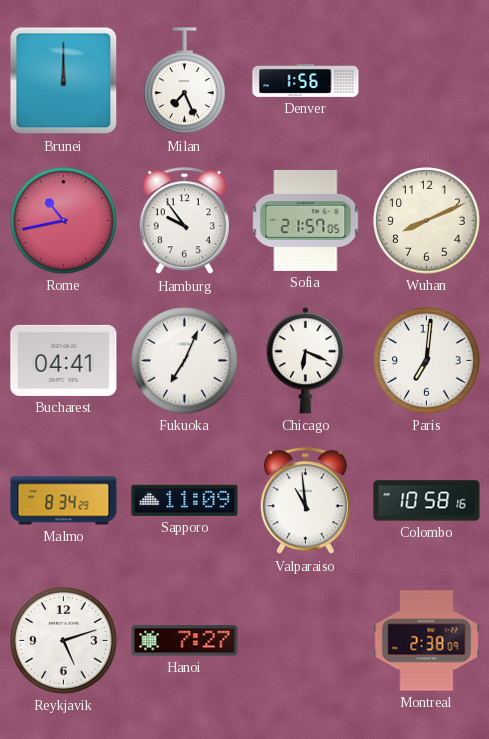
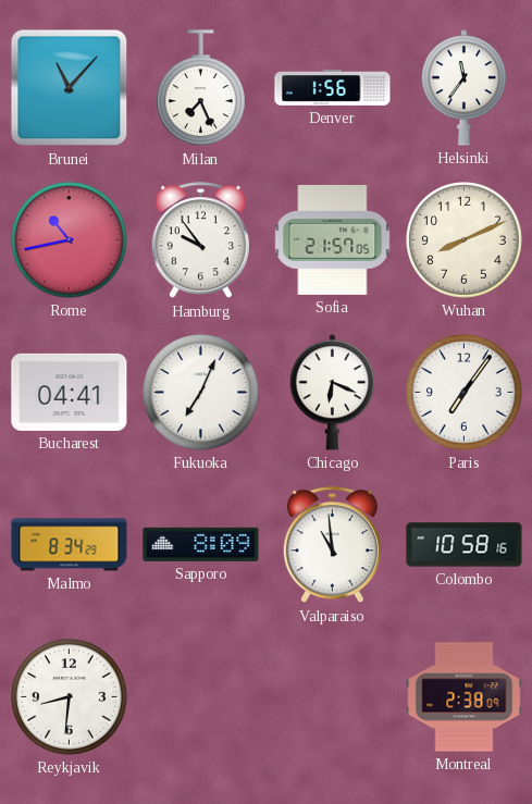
Brunei: 12:00 -> 11:07
Helsinki: none -> 11:36
Paris: 7:01 -> 7:06
Sapporo: 11:09 -> 8:09
Reykjavik: 5:12 -> 8:31
Hanoi: 7:27 -> none
